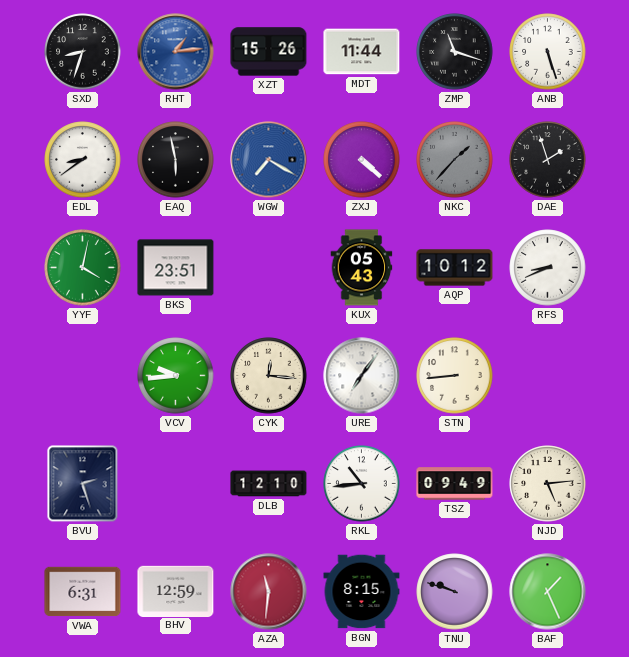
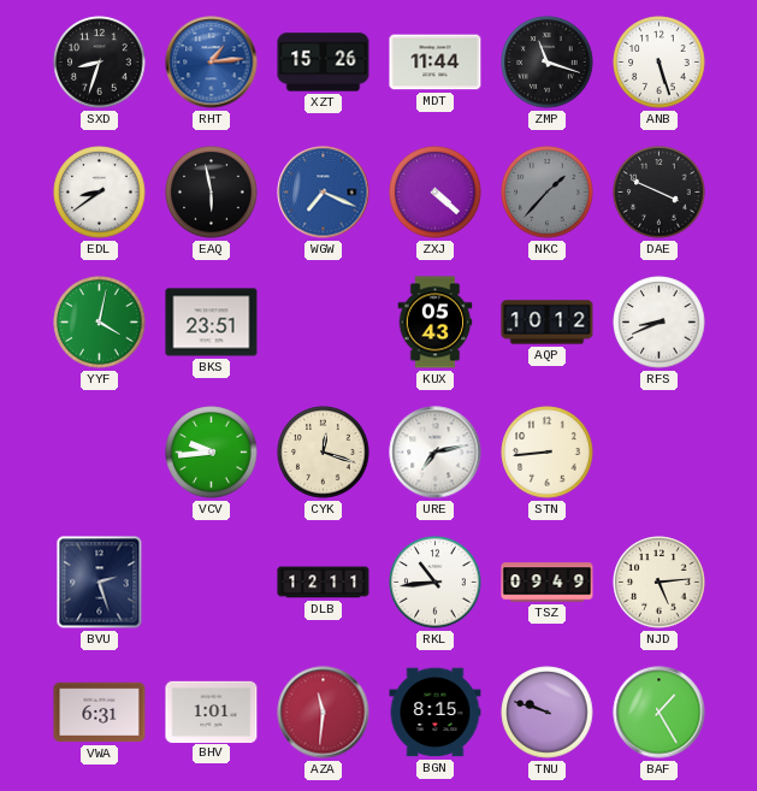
WGW: 7:20 -> 7:19
DAE: 1:57 -> 3:49
CYK: 12:16 -> 12:18
URE: 7:06 -> 7:13
DLB: 12:10 -> 12:11
BHV: 12:59 -> 1:01
BAF: 1:26 -> 1:25
